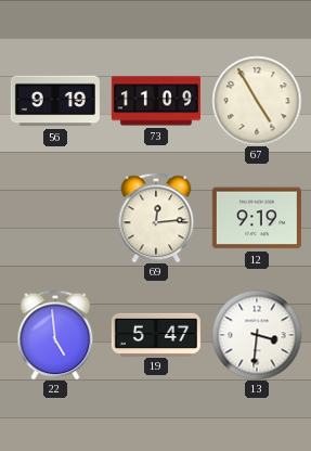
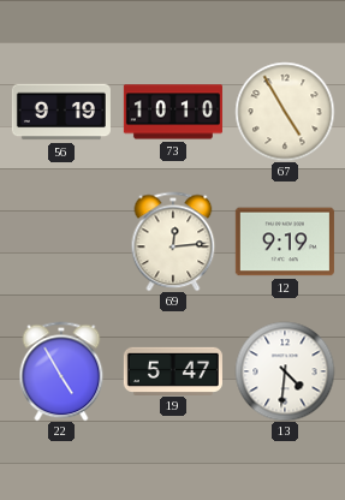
73: 11:09 -> 10:10
22: 4:59 -> 4:55
13: 3:31 -> 4:31
